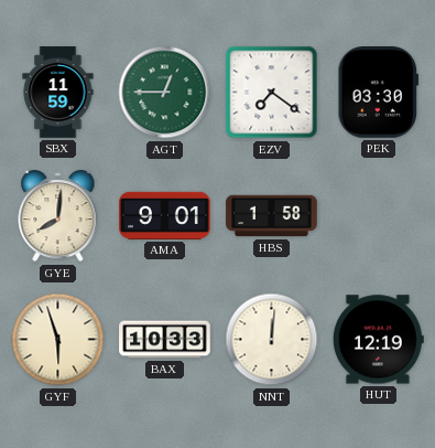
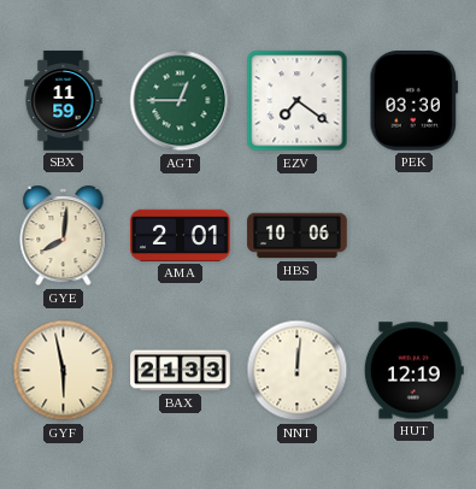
AMA: 9:01 -> 2:01
HBS: 1:58 -> 10:06
GYF: 5:57 -> 5:58
BAX: 10:33 -> 21:33
